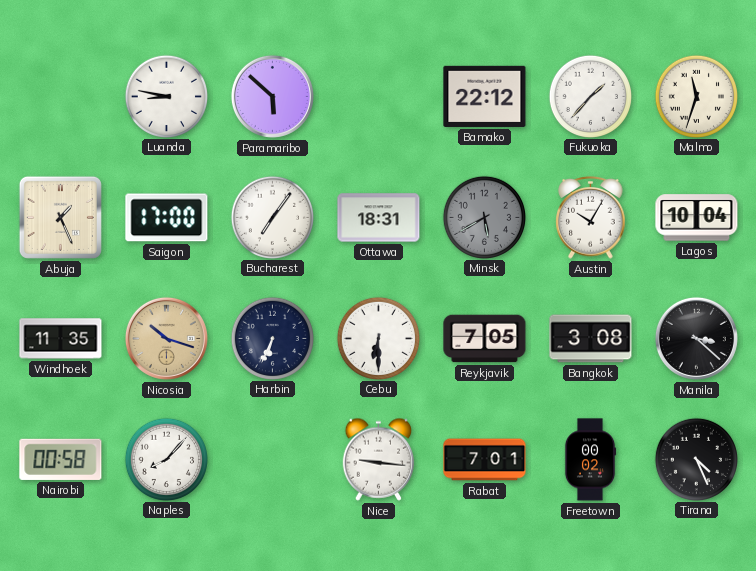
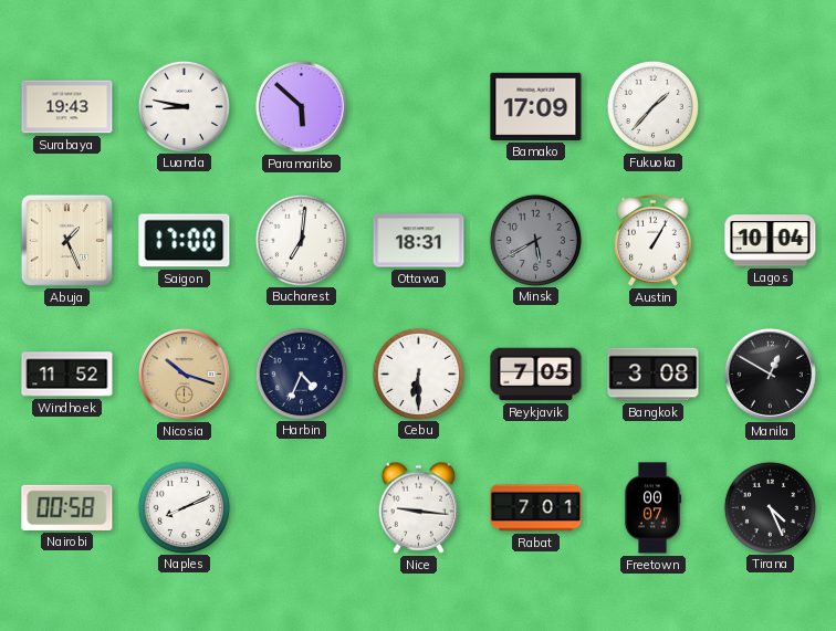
Surabaya: none -> 19:43
Bamako: 22:12 -> 17:09
Malmo: 11:33 -> none
Bucharest: 7:06 -> 7:01
Austin: 10:05 -> 1:05
Windhoek: 11:35 -> 11:52
Harbin: 6:34 -> 4:34
Manila: 3:22 -> 12:50
Naples: 8:07 -> 8:11
Freetown: 00:02 -> 00:07
